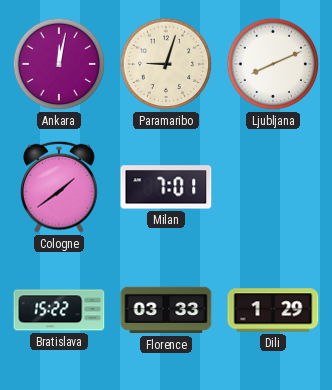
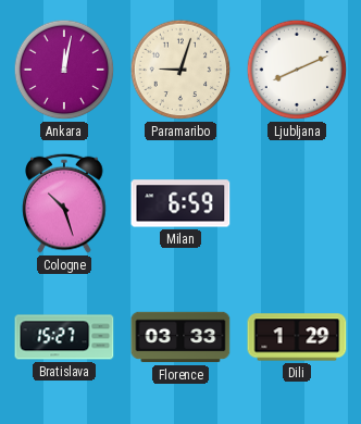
Cologne: 1:39 -> 10:27
Milan: 7:01 -> 6:59
Bratislava: 15:22 -> 15:27
